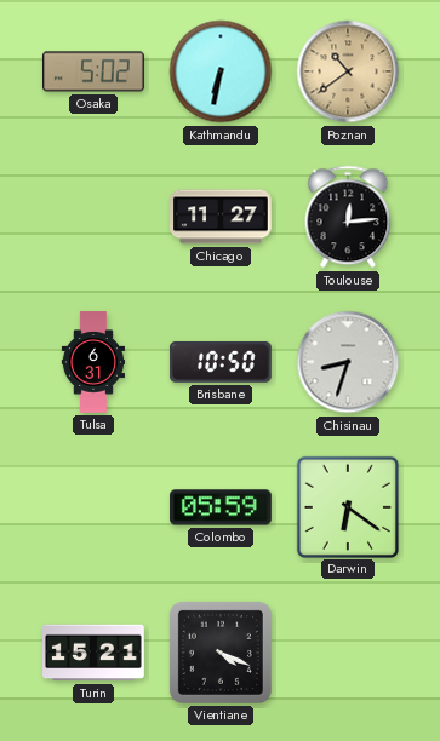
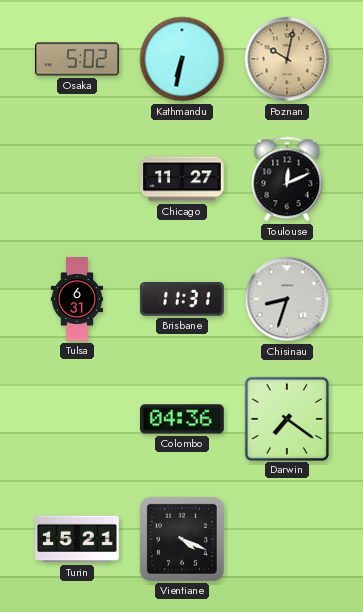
Poznan: 10:39 -> 10:02
Toulouse: 12:14 -> 12:11
Brisbane: 10:50 -> 11:31
Colombo: 05:59 -> 04:36
Darwin: 6:21 -> 7:21
